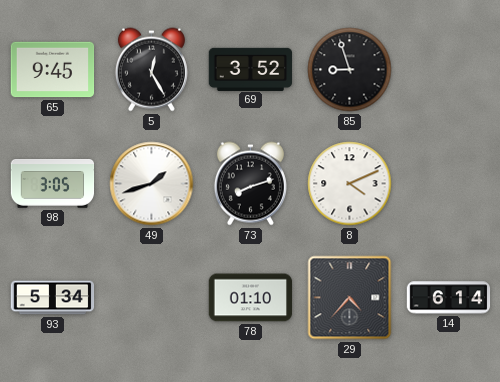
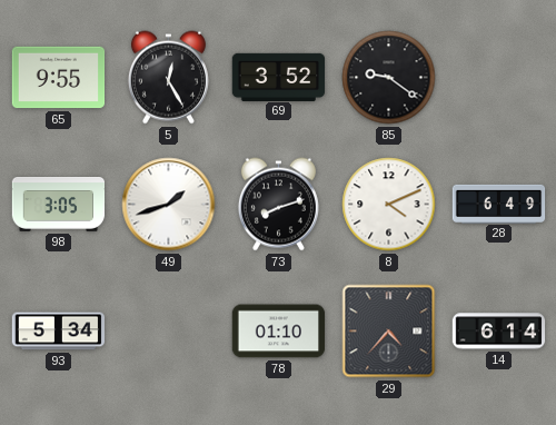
65: 9:45 -> 9:55
85: 8:57 -> 9:21
28: none -> 6:49
